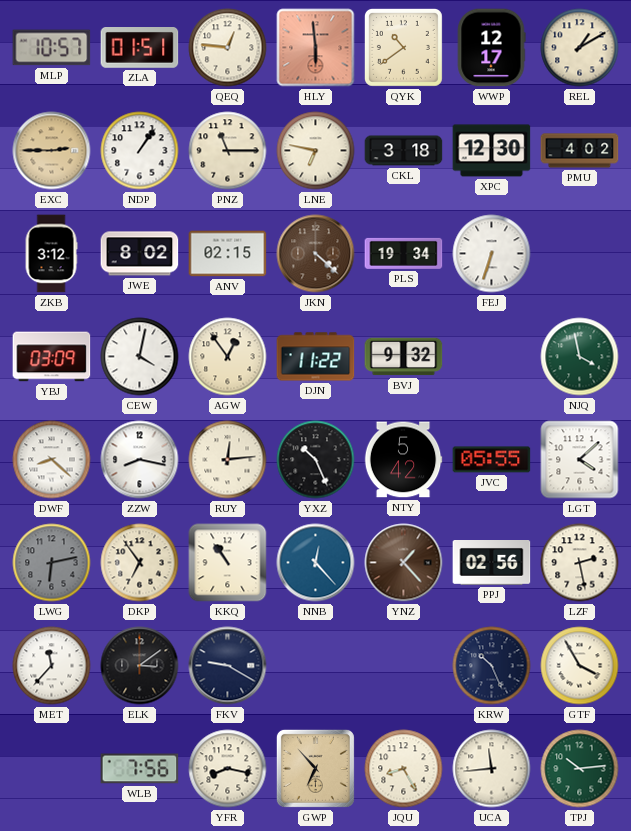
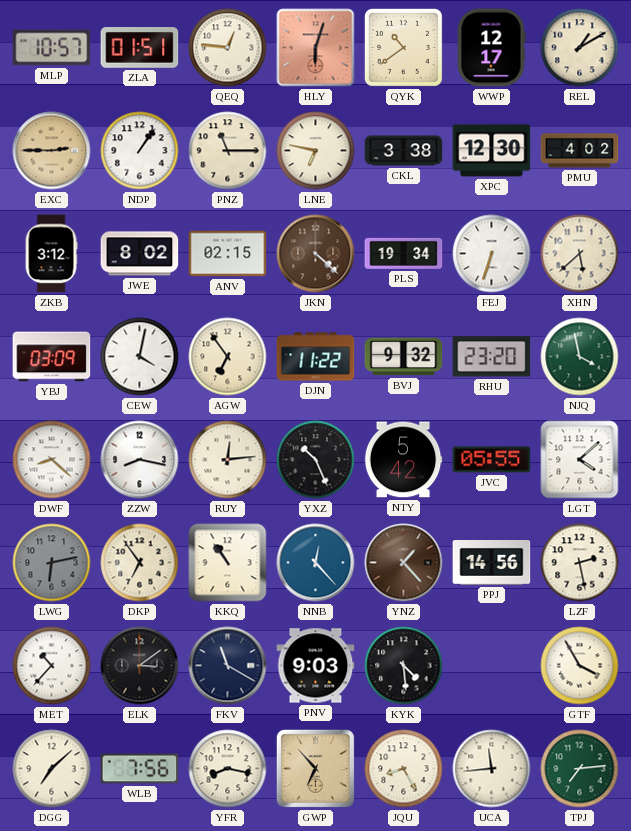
HLY: 5:59 -> 6:03
CKL: 3:18 -> 3:38
XHN: none -> 5:38
AGW: 12:54 -> 6:54
RHU: none -> 23:20
PPJ: 02:56 -> 14:56
MET: 11:37 -> 10:37
FKV: 9:20 -> 11:20
PNV: none -> 9:03
KYK: none -> 4:29
KRW: 10:26 -> none
DGG: none -> 7:08
TPJ: 10:14 -> 7:14
